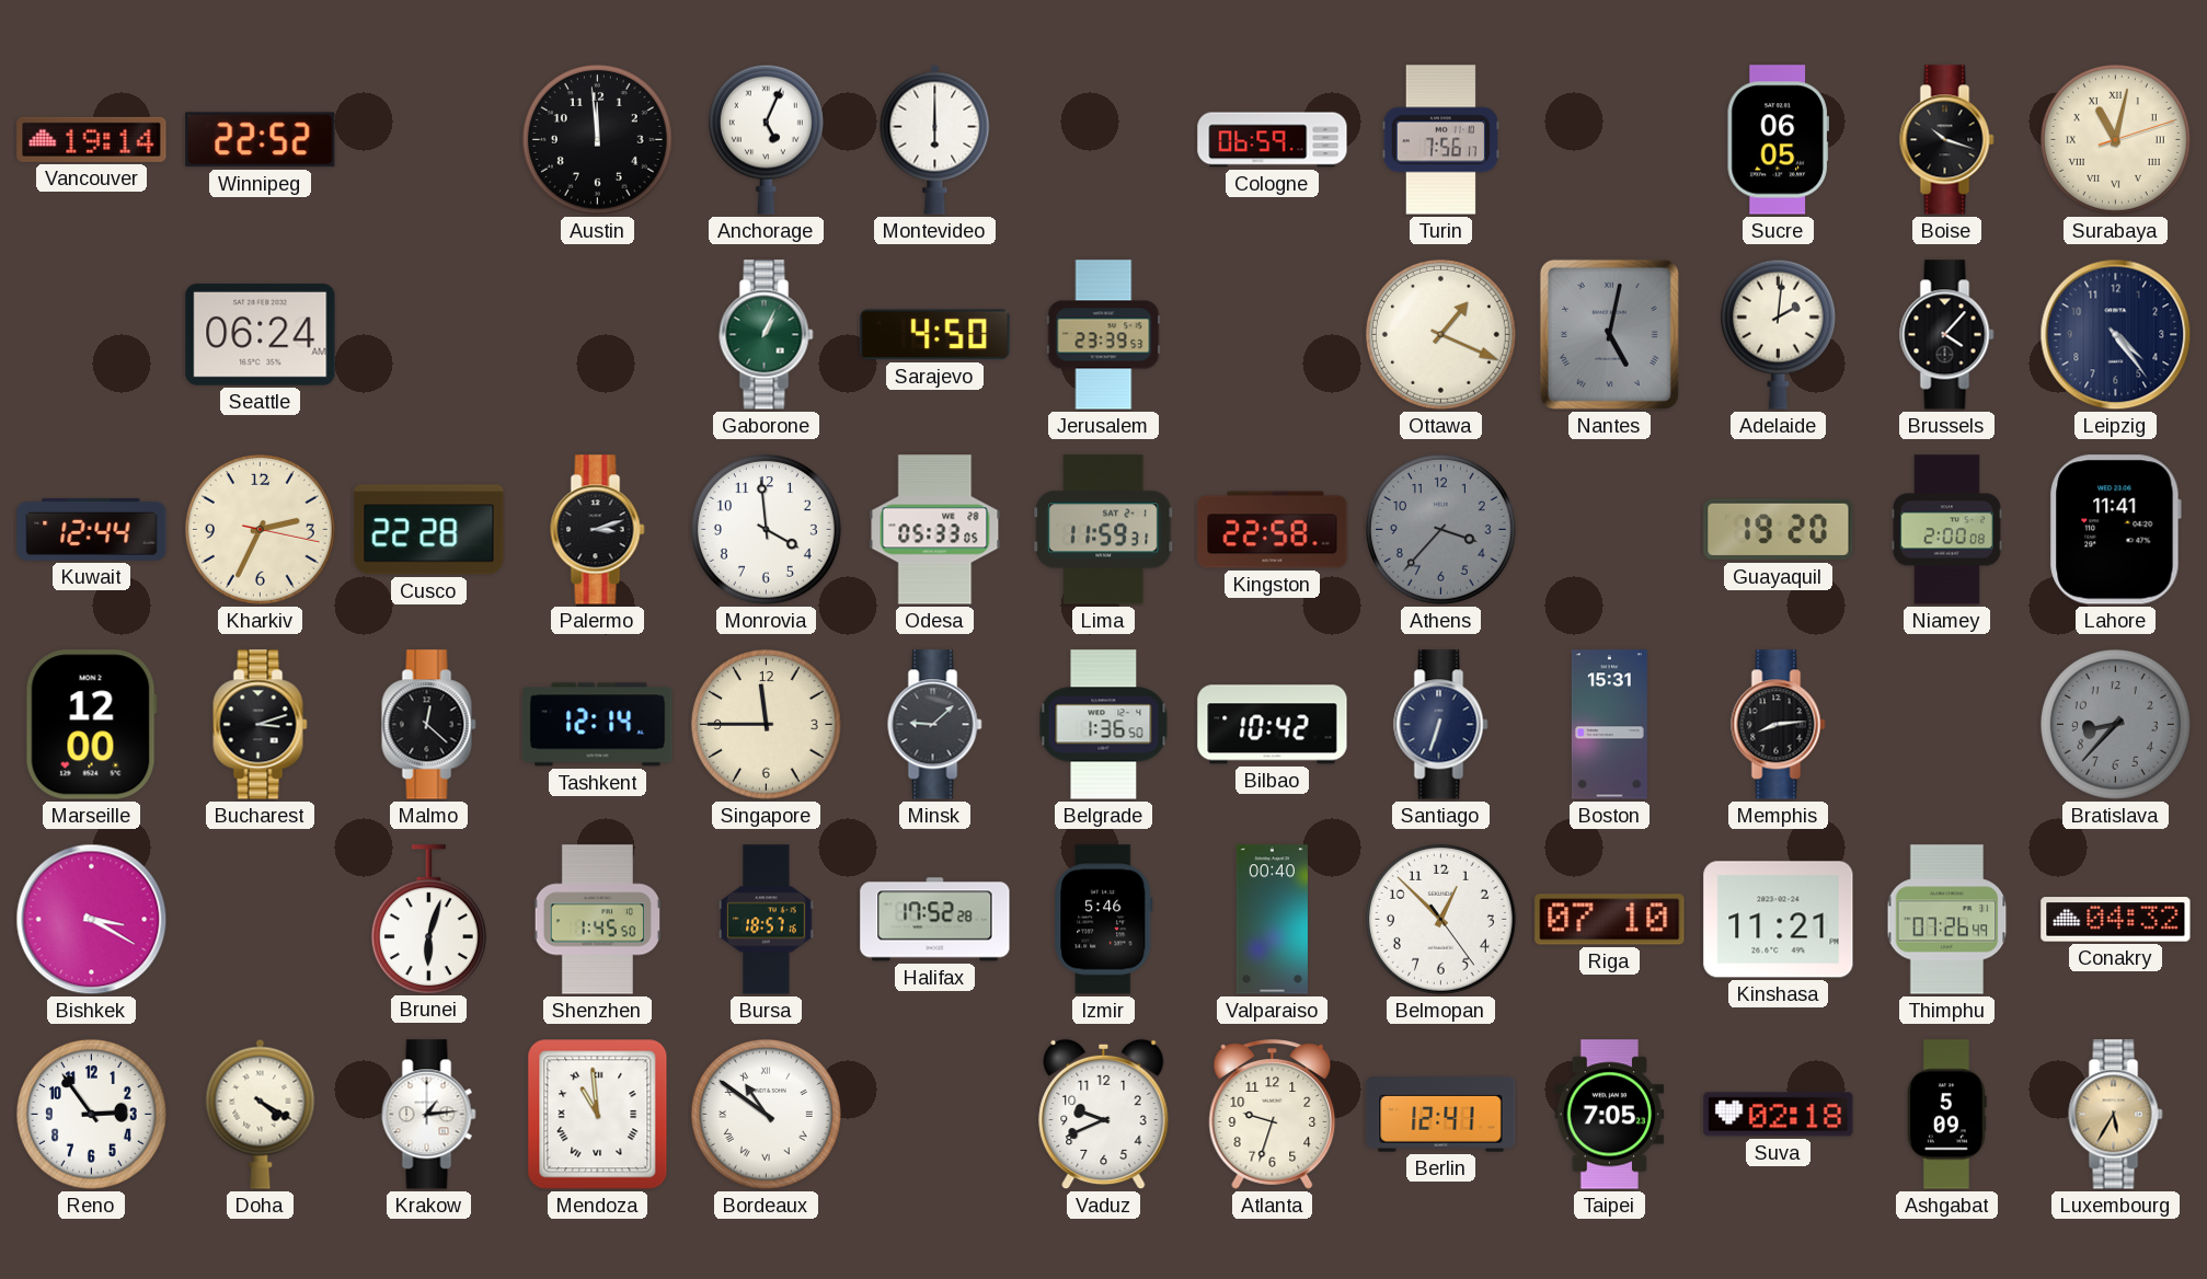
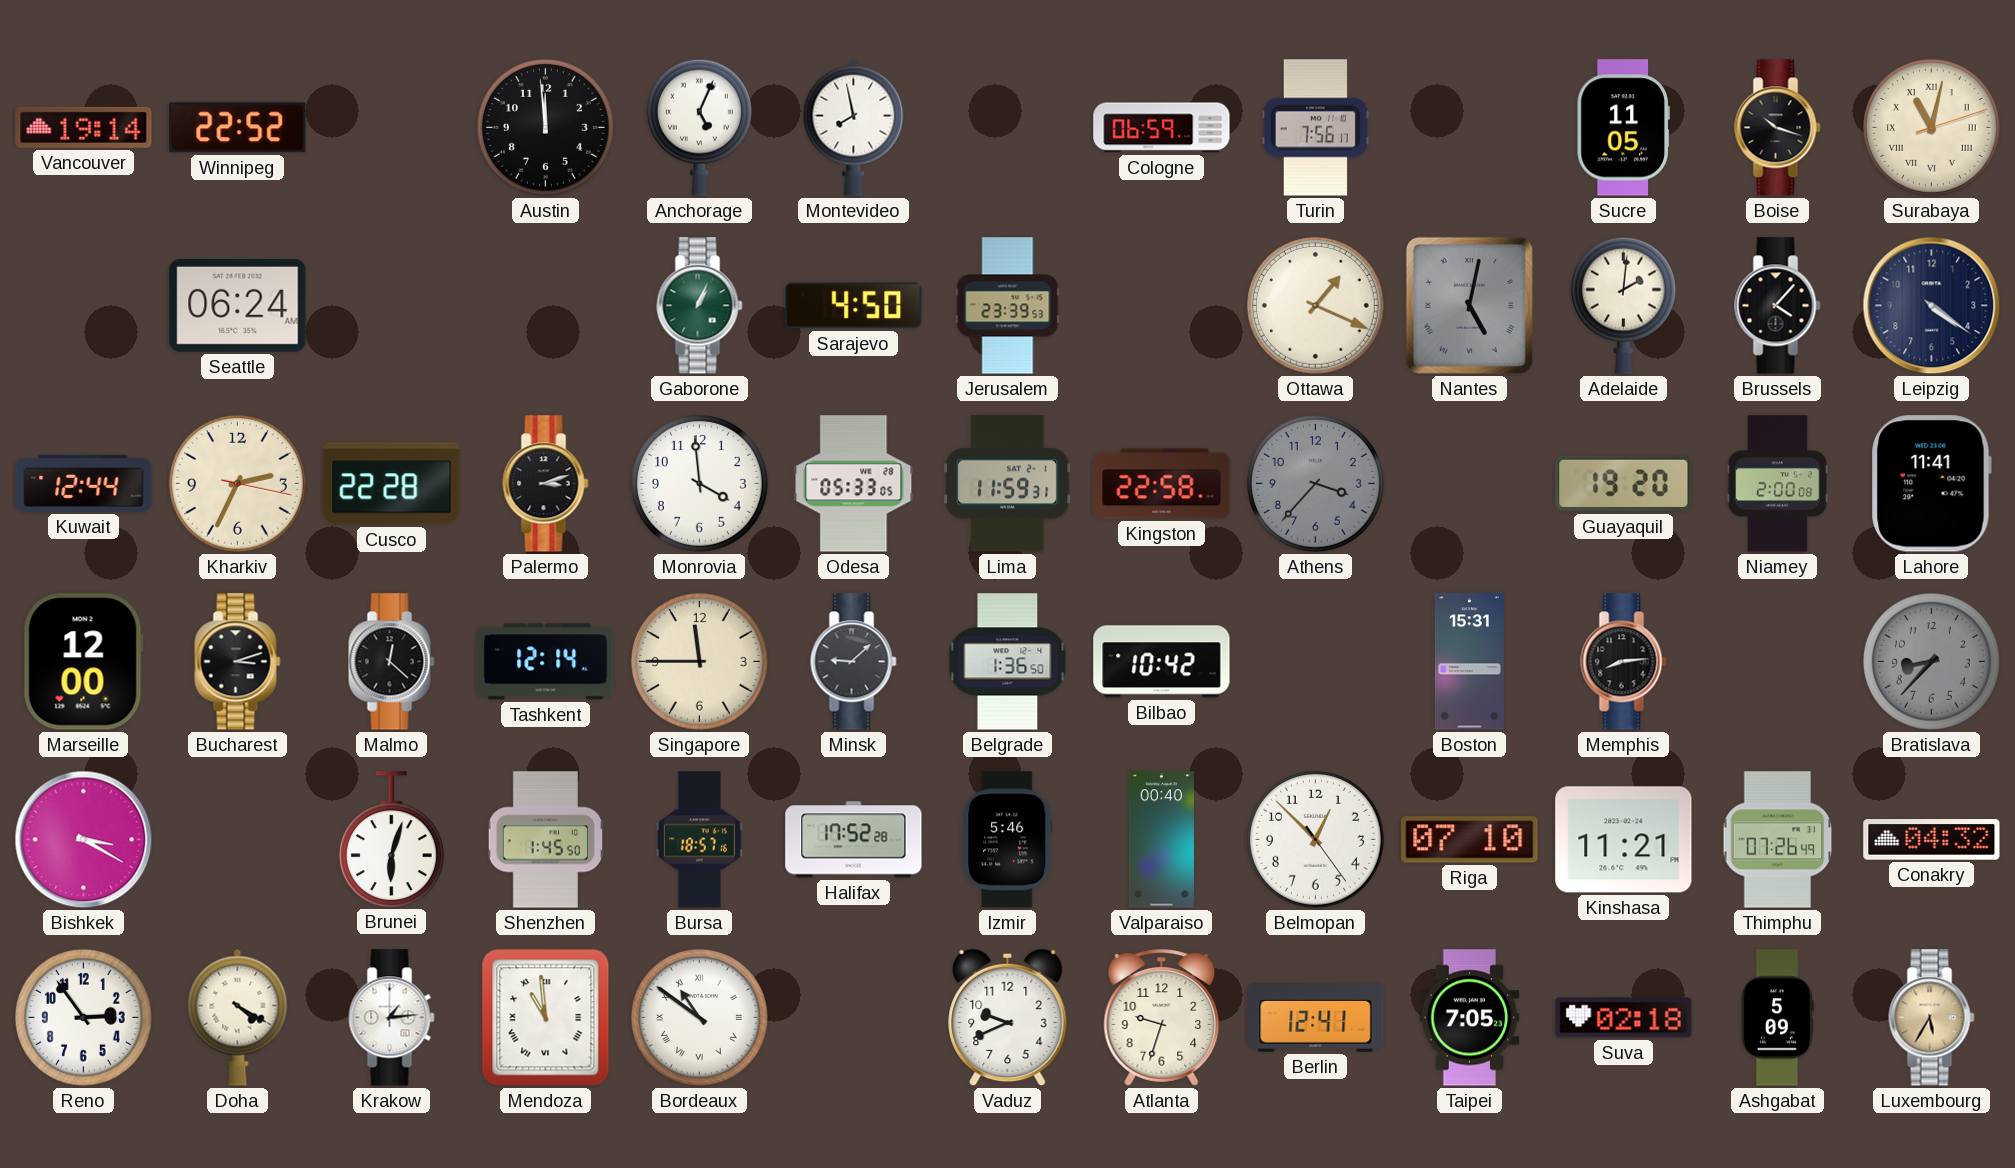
Montevideo: 6:00 -> 7:58
Sucre: 06:05 -> 11:05
Leipzig: 4:24 -> 4:21
Santiago: 6:33 -> none
